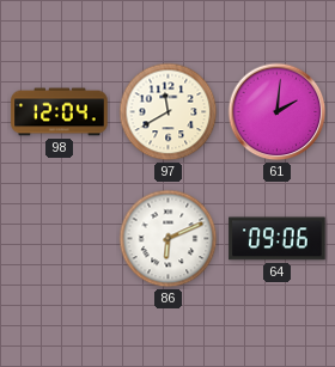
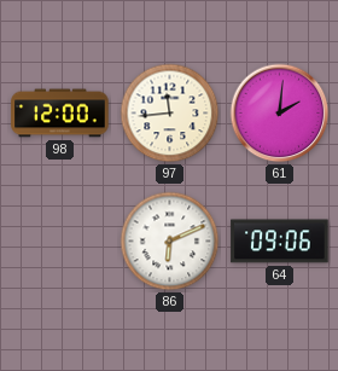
98: 12:04 -> 12:00
97: 11:40 -> 11:44
